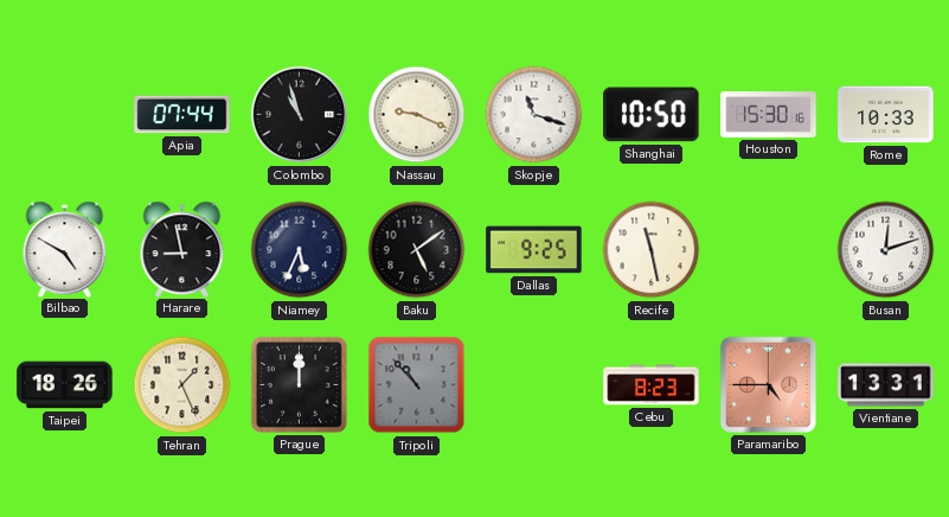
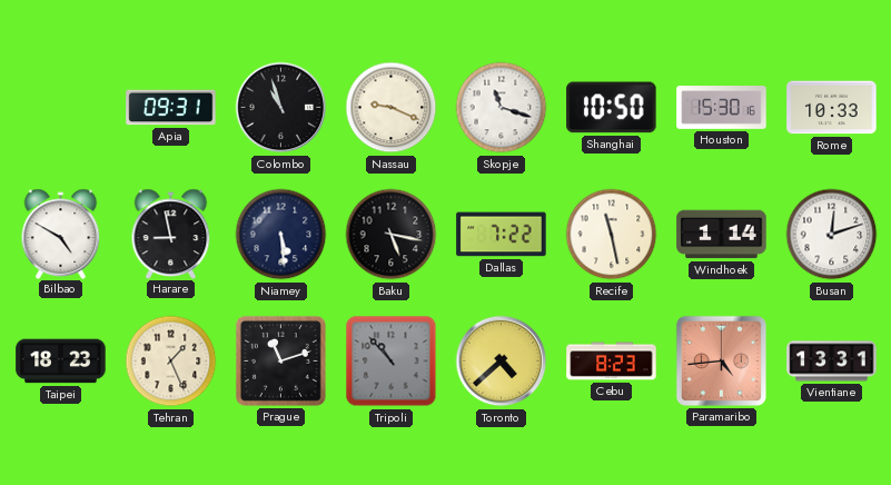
Apia: 07:44 -> 09:31
Niamey: 5:34 -> 5:29
Baku: 5:09 -> 5:17
Dallas: 9:25 -> 7:22
Windhoek: none -> 1:14
Taipei: 18:26 -> 18:23
Prague: 12:00 -> 11:12
Toronto: none -> 4:38
Paramaribo: 4:45 -> 4:44
